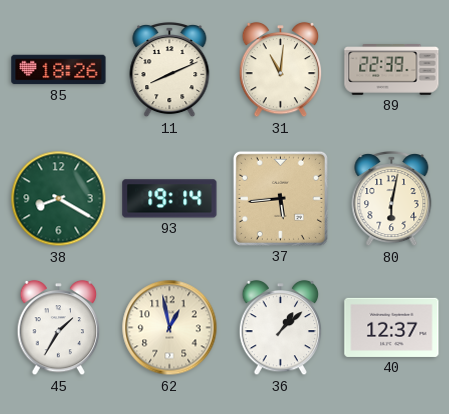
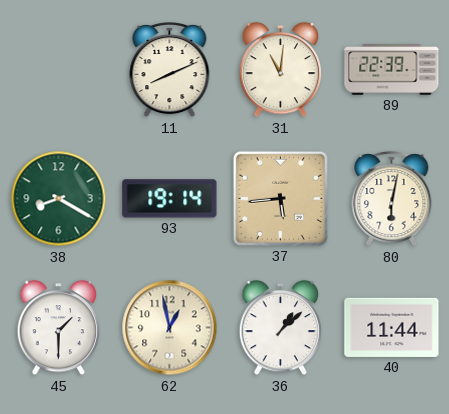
85: 18:26 -> none
45: 1:35 -> 1:30
40: 12:37 -> 11:44
